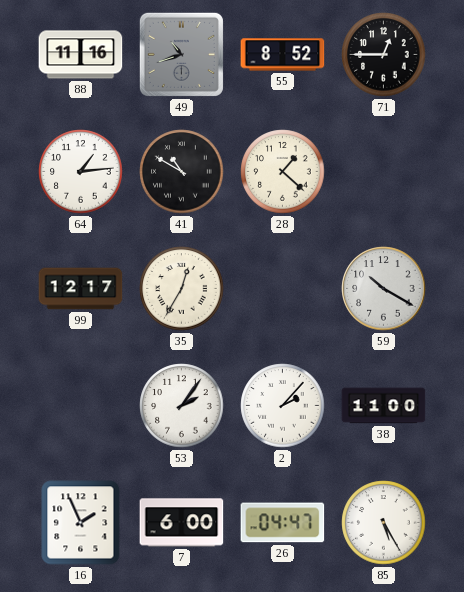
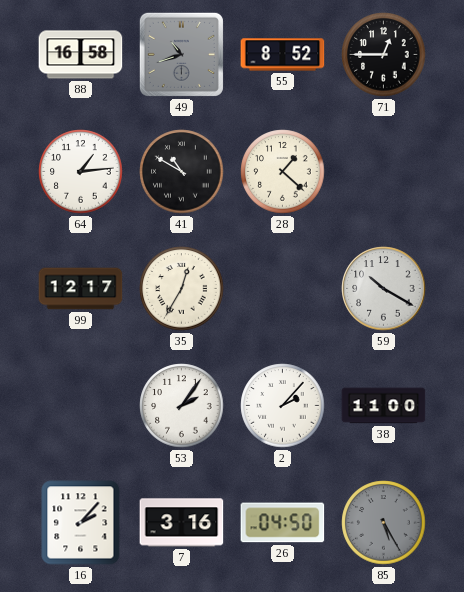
88: 11:16 -> 16:58
16: 1:56 -> 2:07
7: 6:00 -> 3:16
26: 04:47 -> 04:50
85 dial: white -> grey
